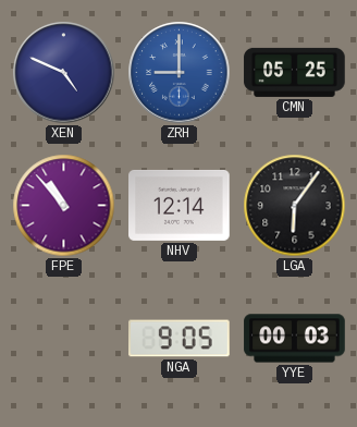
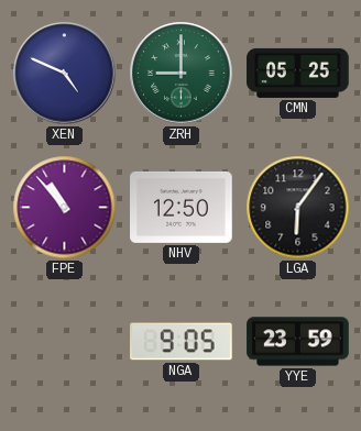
ZRH dial: blue -> green
NHV: 12:14 -> 12:50
YYE: 00:03 -> 23:59
